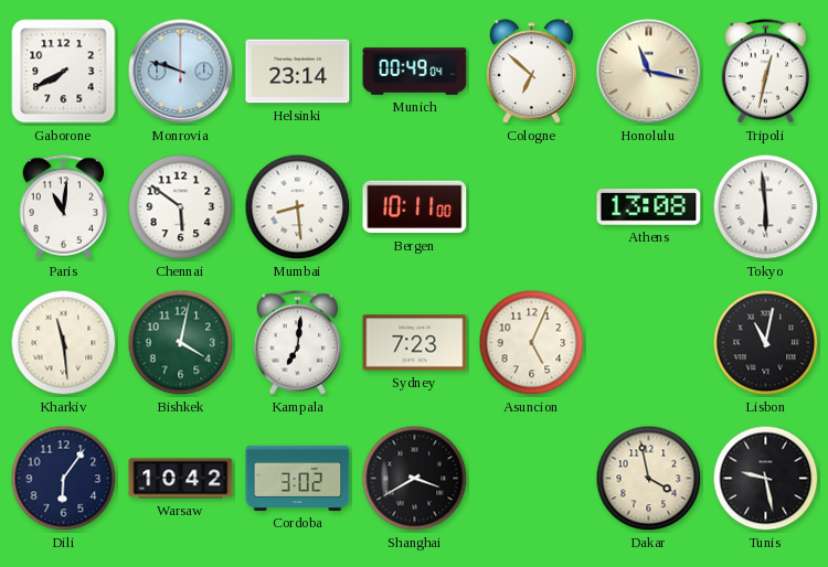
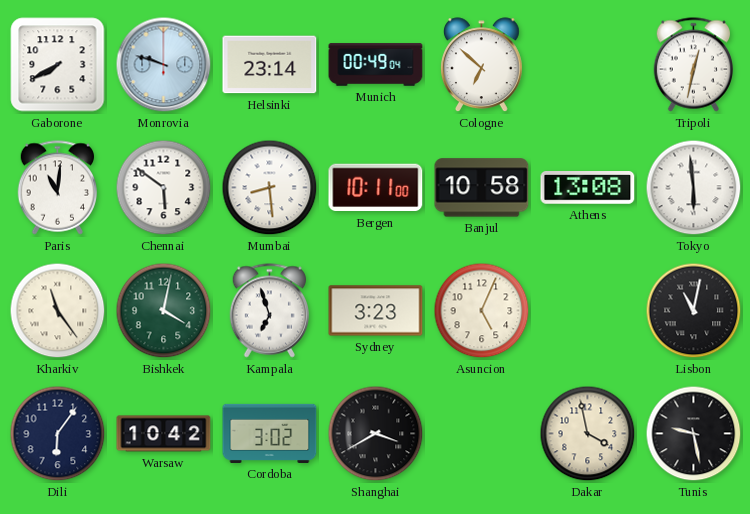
Honolulu: 11:17 -> none
Banjul: none -> 10:58
Kharkiv: 11:29 -> 11:24
Kampala: 7:01 -> 6:57
Sydney: 7:23 -> 3:23
